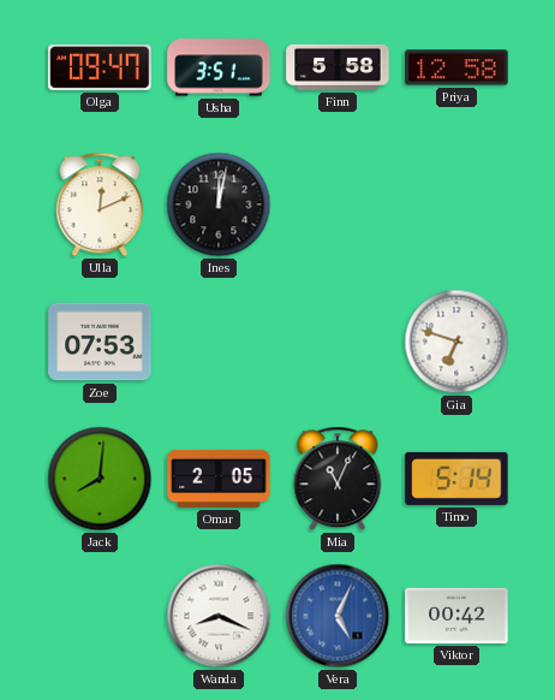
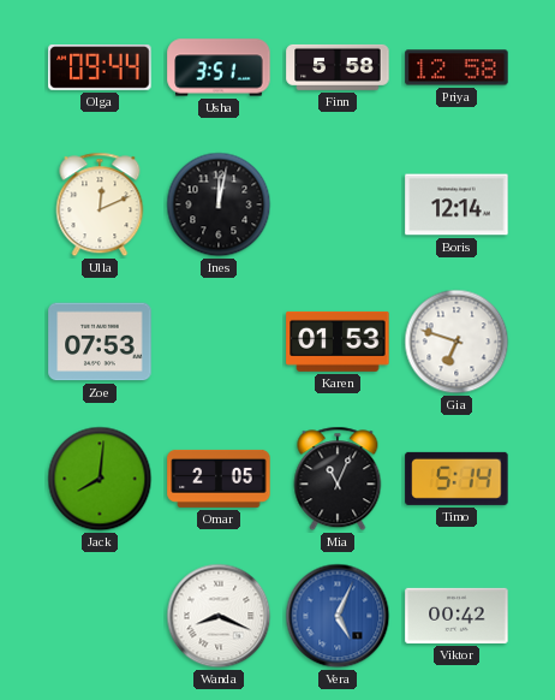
Olga: 09:47 -> 09:44
Boris: none -> 12:14
Karen: none -> 01:53
